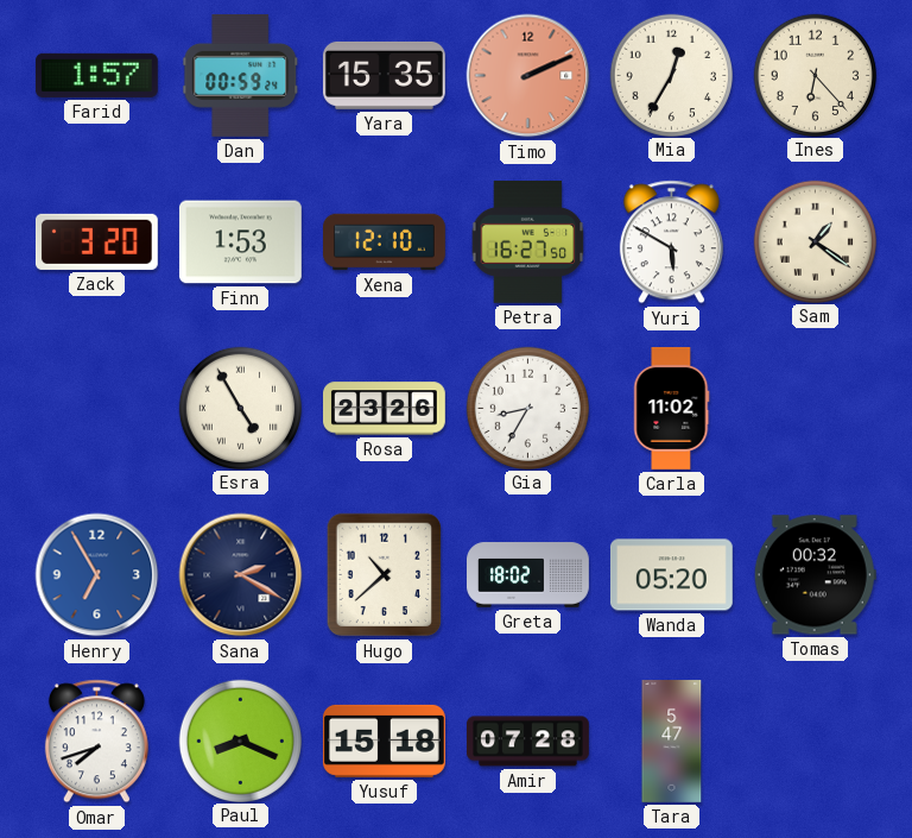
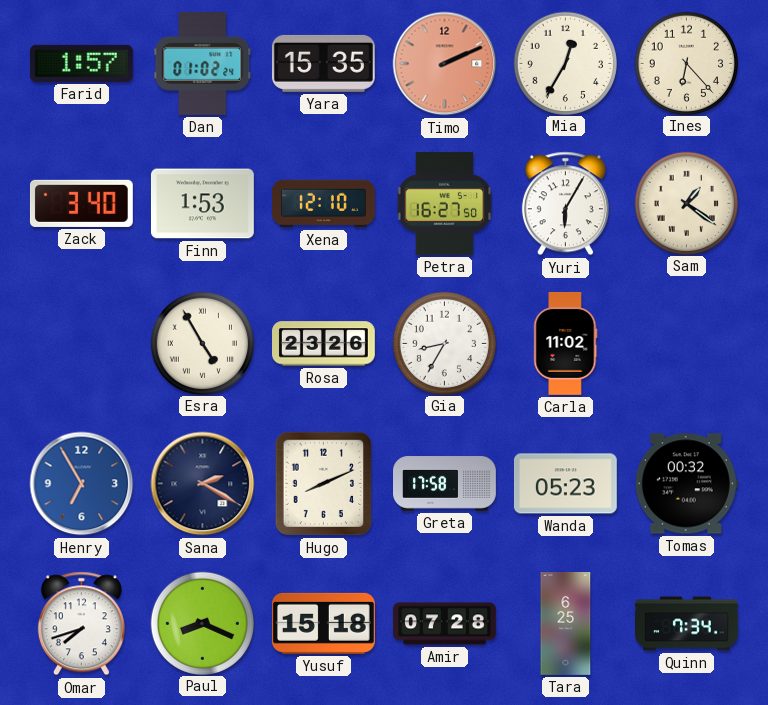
Dan: 00:59 -> 01:02
Zack: 3:20 -> 3:40
Yuri: 5:50 -> 6:05
Hugo: 10:38 -> 8:11
Greta: 18:02 -> 17:58
Wanda: 05:20 -> 05:23
Tara: 5:47 -> 6:25
Quinn: none -> 7:34
